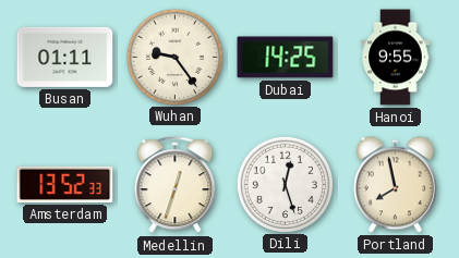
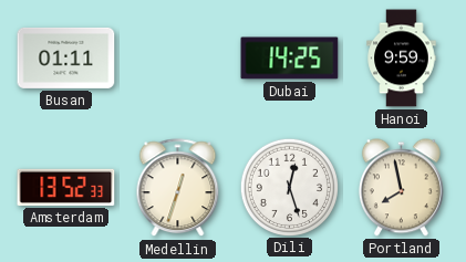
Wuhan: 9:24 -> none
Hanoi: 9:55 -> 9:59
